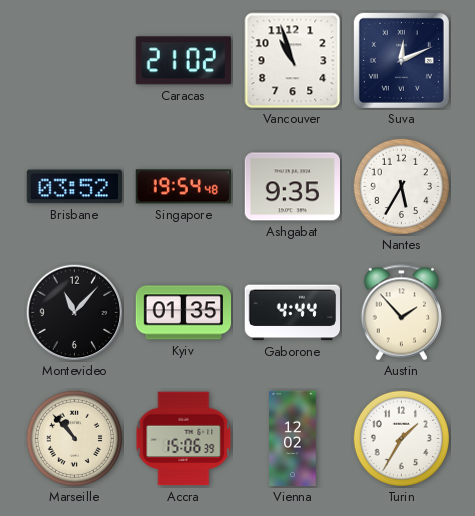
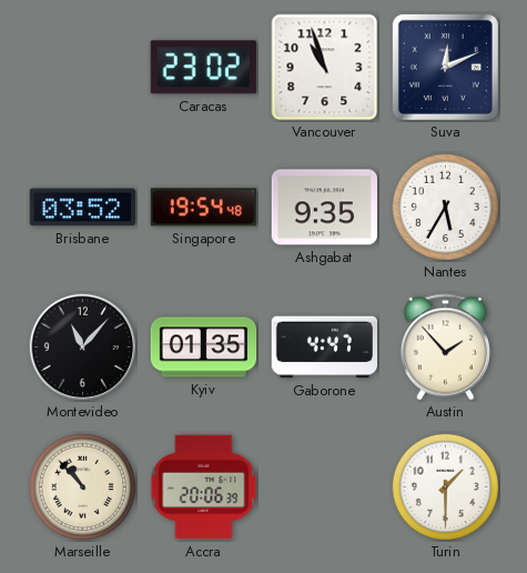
Caracas: 21:02 -> 23:02
Gaborone: 4:44 -> 4:47
Accra: 15:06 -> 20:06
Vienna: 12:02 -> none
Turin: 1:35 -> 1:30
